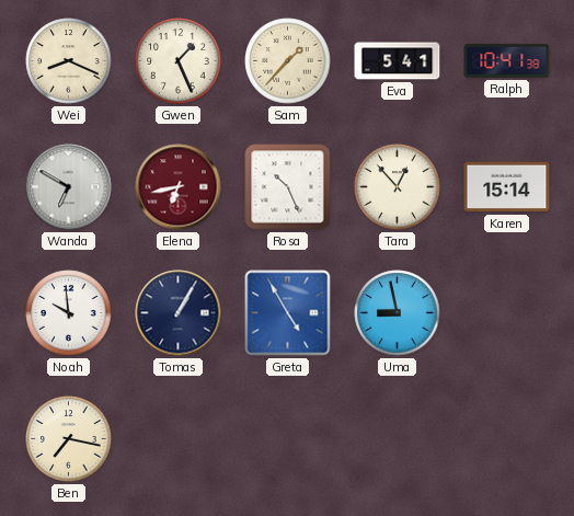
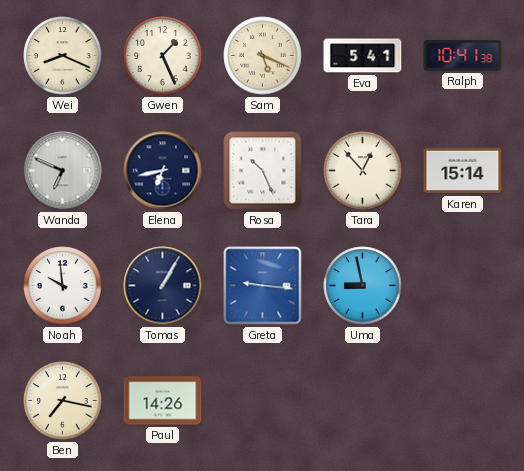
Sam: 1:37 -> 5:19
Wanda: 6:50 -> 6:49
Elena dial: burgundy -> navy
Greta: 4:55 -> 9:16
Paul: none -> 14:26
